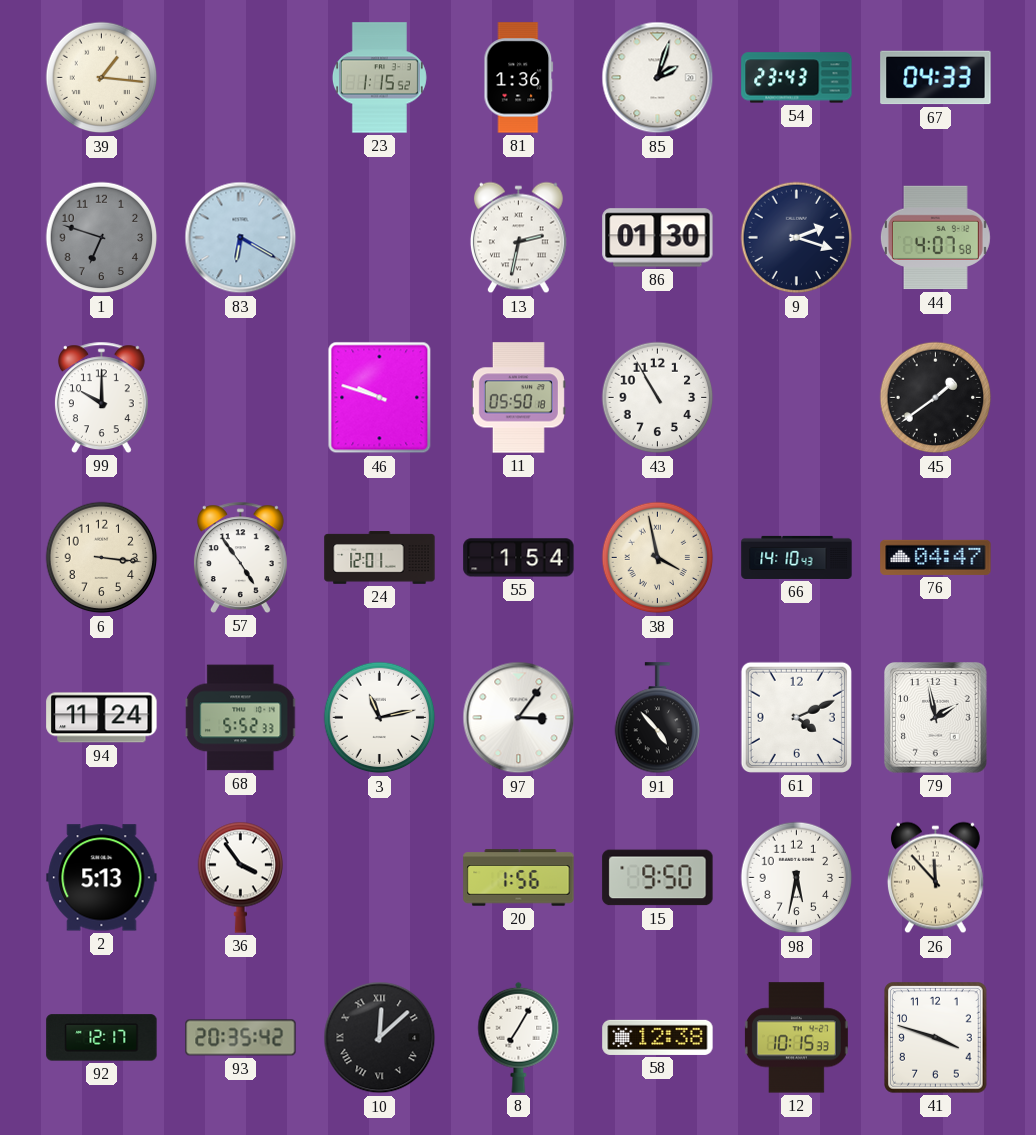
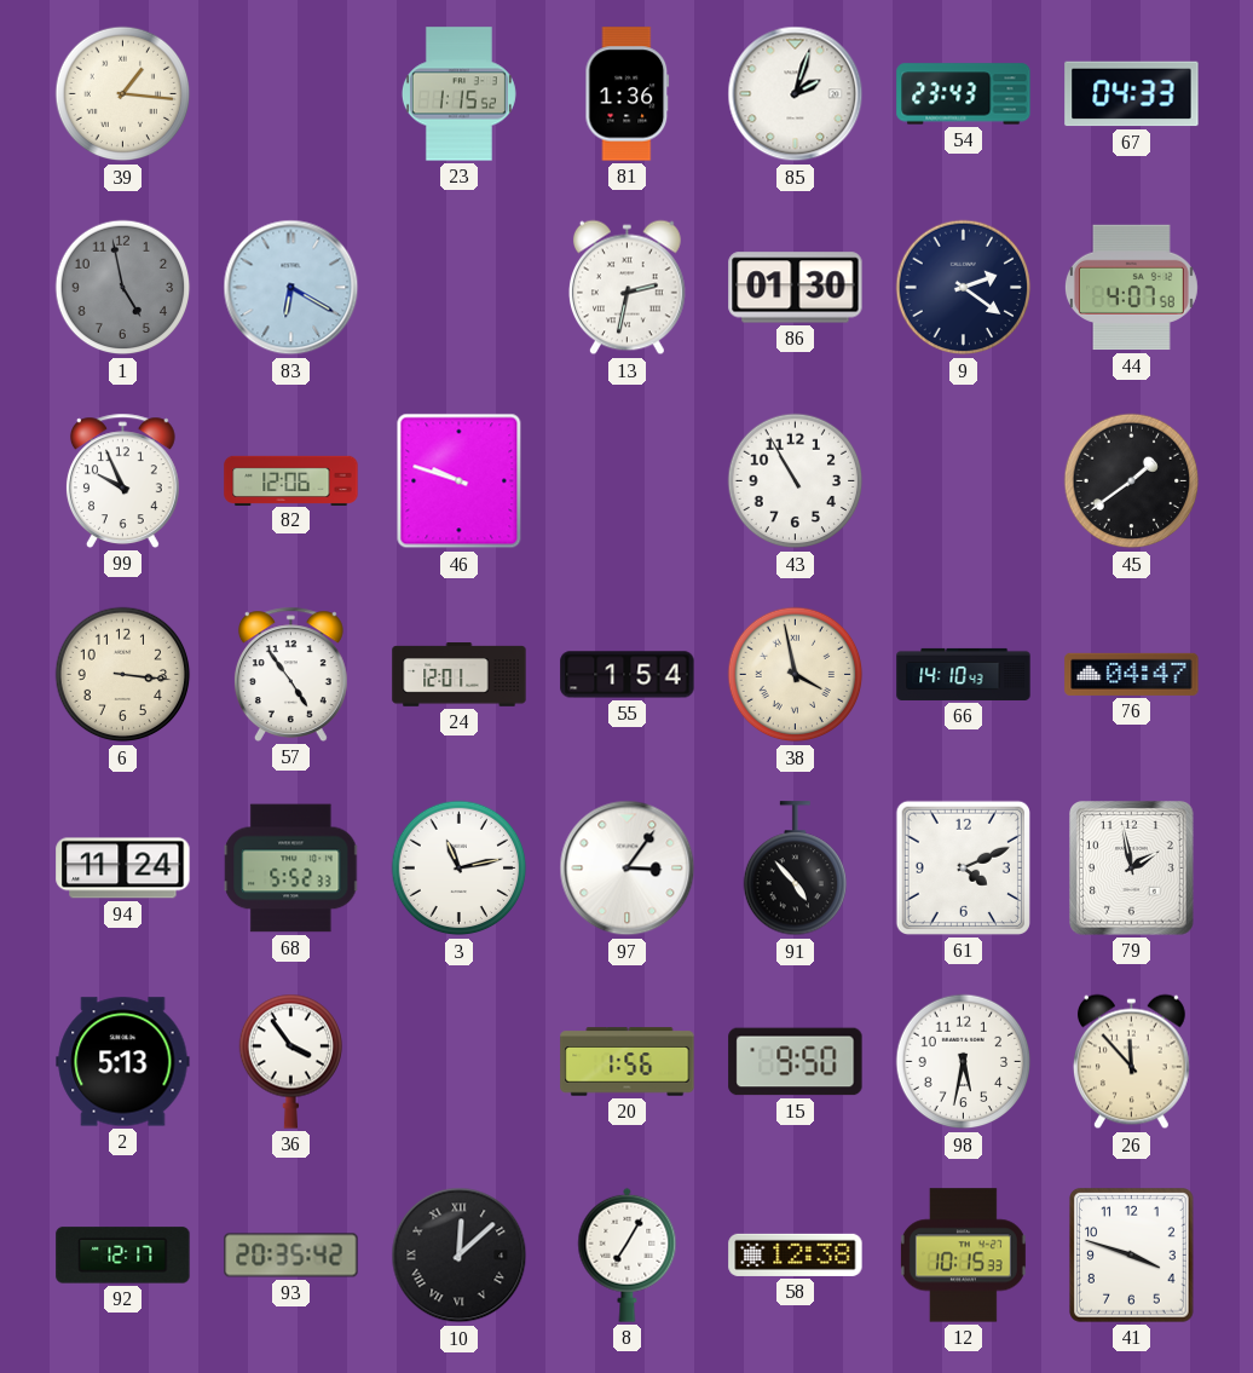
1: 6:48 -> 4:58
9: 2:18 -> 2:21
99: 10:00 -> 9:56
82: none -> 12:06
11: 05:50 -> none
